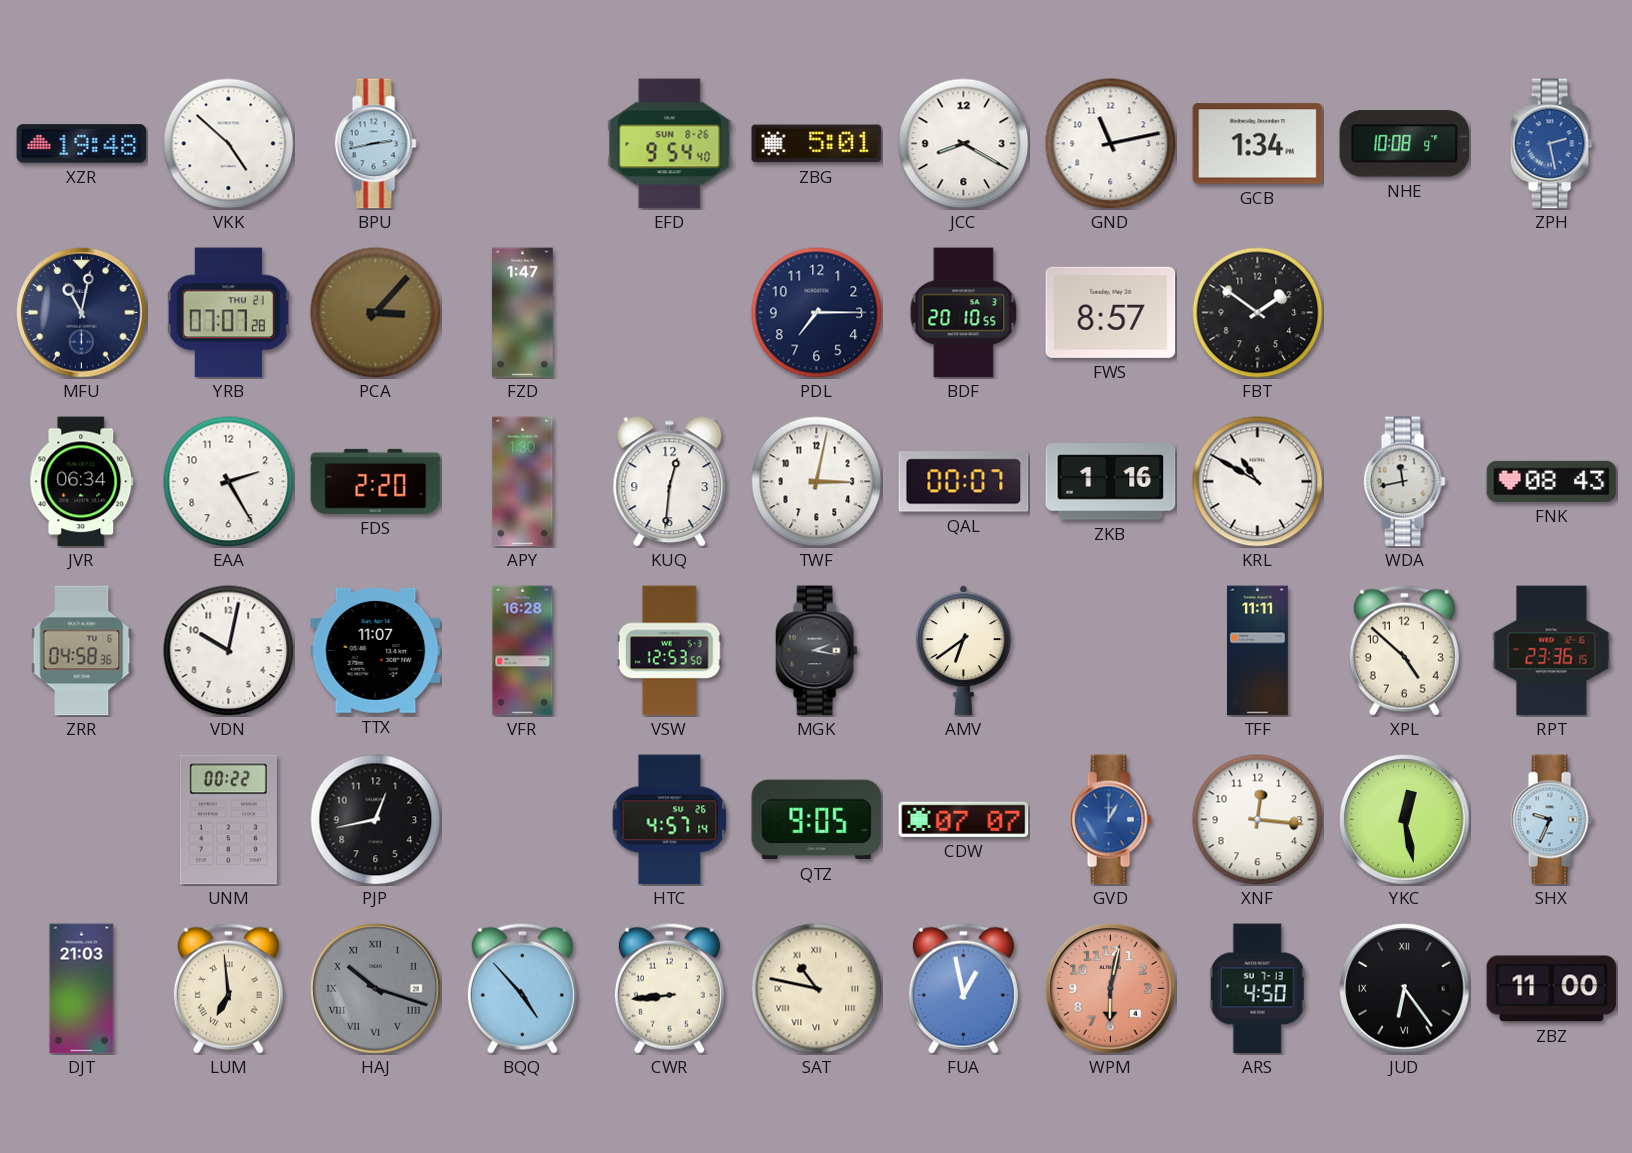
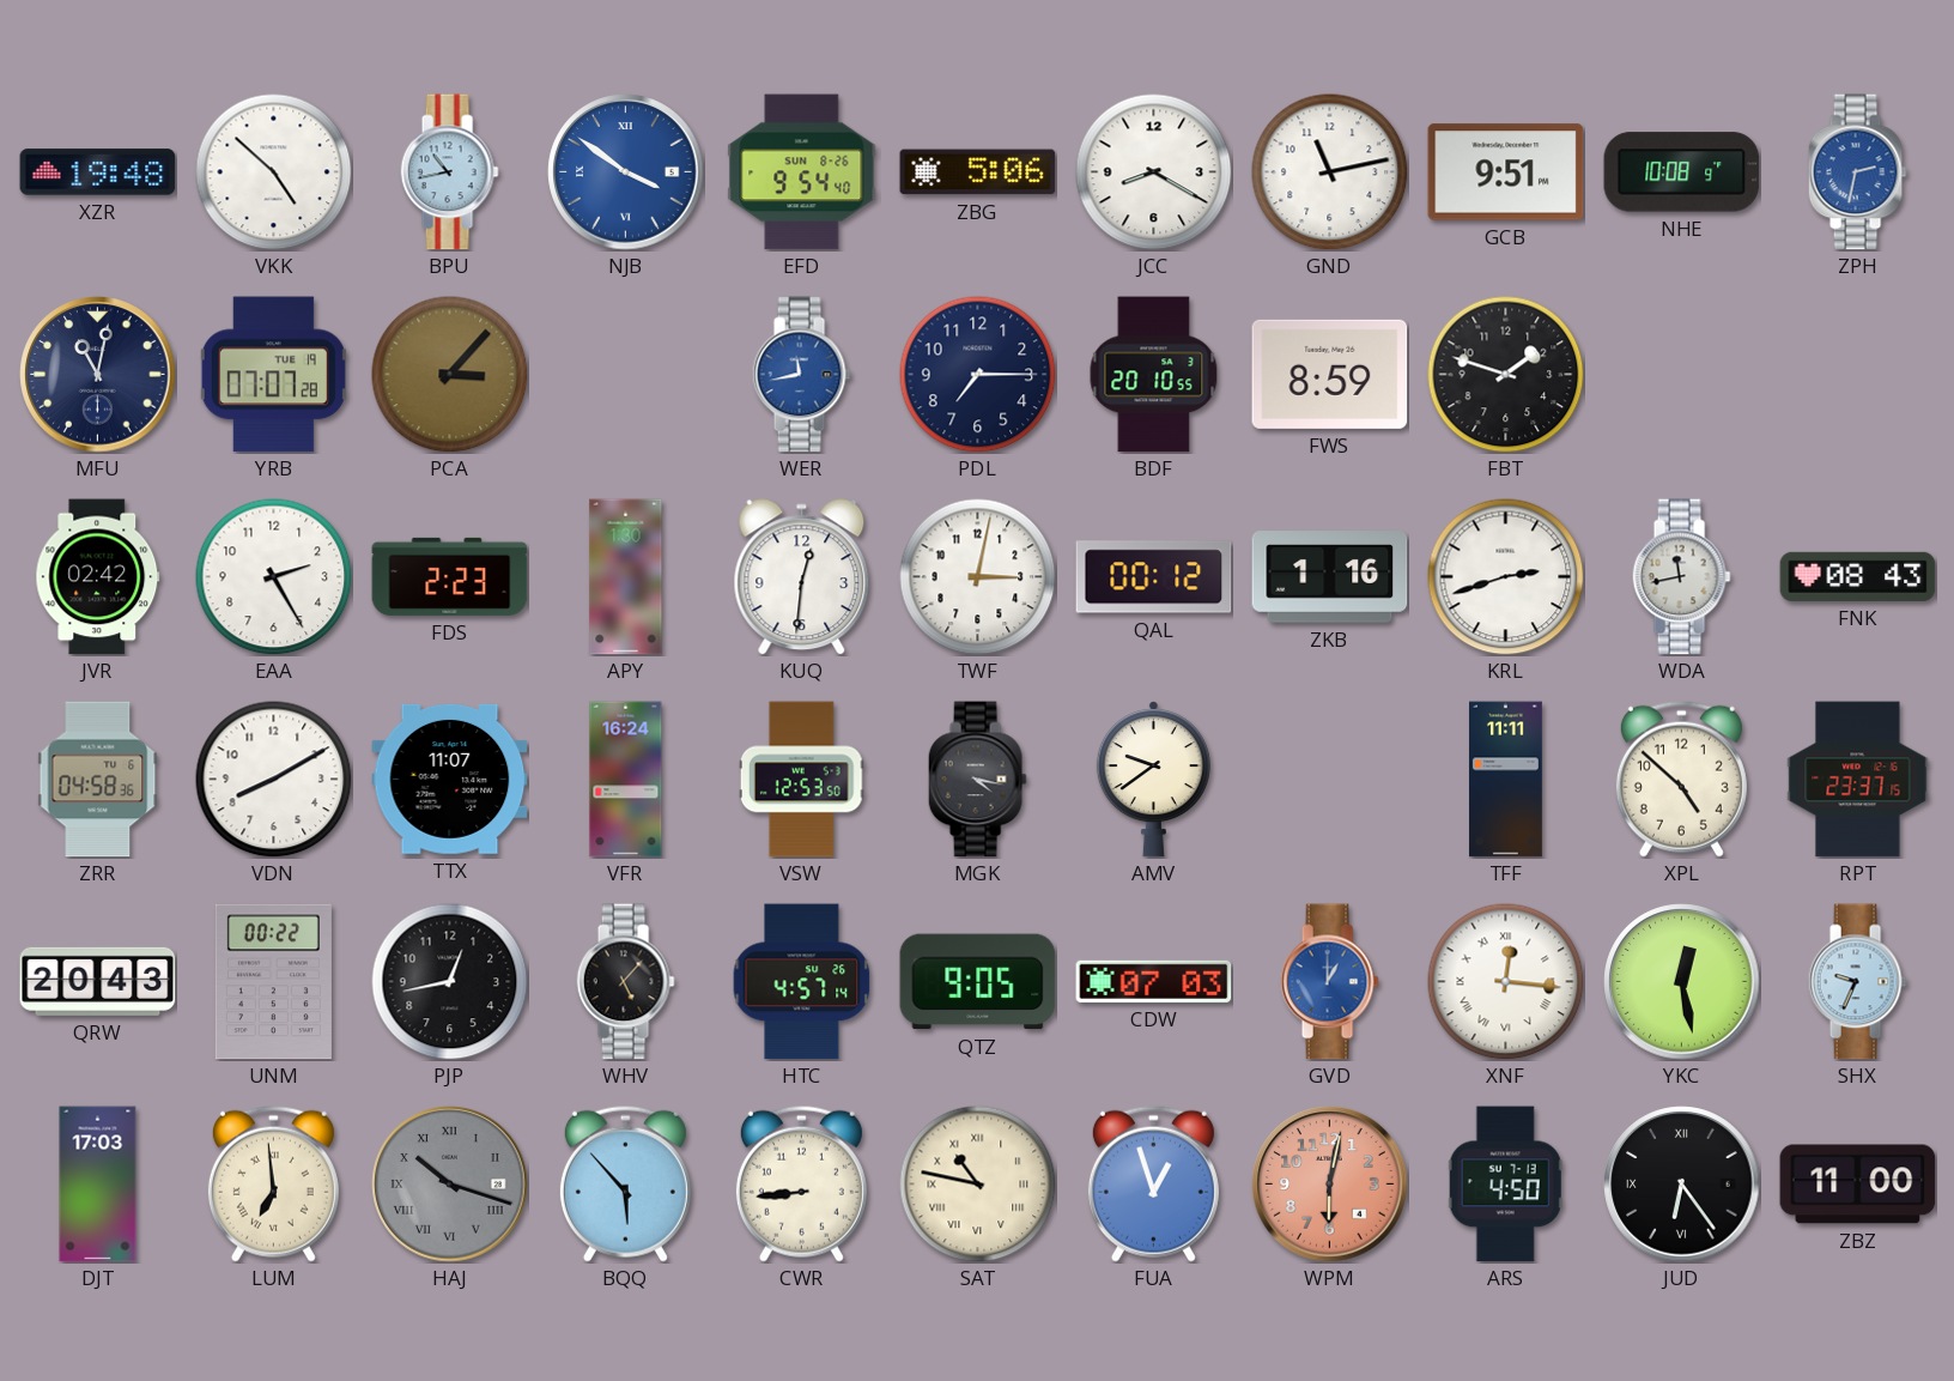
BPU: 2:43 -> 10:43
NJB: none -> 3:51
ZBG: 5:01 -> 5:06
GCB: 1:34 -> 9:51
ZPH: 2:28 -> 2:32
YRB date: THU 21 -> TUE 19
FZD: 1:47 -> none
WER: none -> 11:43
FWS: 8:57 -> 8:59
FBT: 1:51 -> 1:48
JVR: 06:34 -> 02:42
FDS: 2:20 -> 2:23
QAL: 00:07 -> 00:12
KRL: 10:50 -> 2:42
VDN: 10:02 -> 8:10
VFR: 16:28 -> 16:24
MGK: 2:17 -> 4:17
AMV: 6:39 -> 9:39
RPT: 23:36 -> 23:37
QRW: none -> 20:43
WHV: none -> 5:07
CDW: 07:07 -> 07:03
XNF numerals: Arabic -> Roman
DJT: 21:03 -> 17:03
BQQ: 4:53 -> 5:53
FUA: 12:58 -> 12:57
